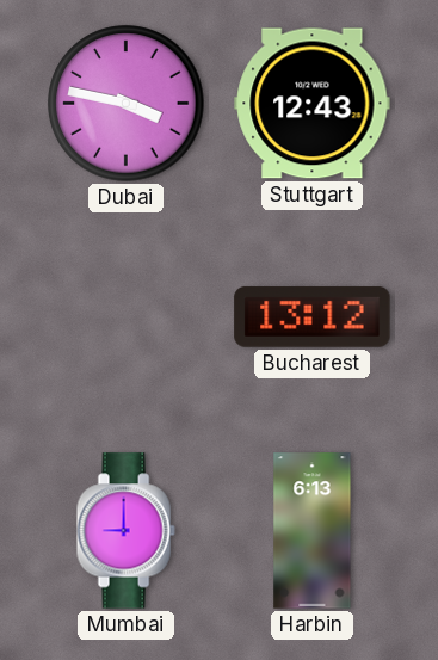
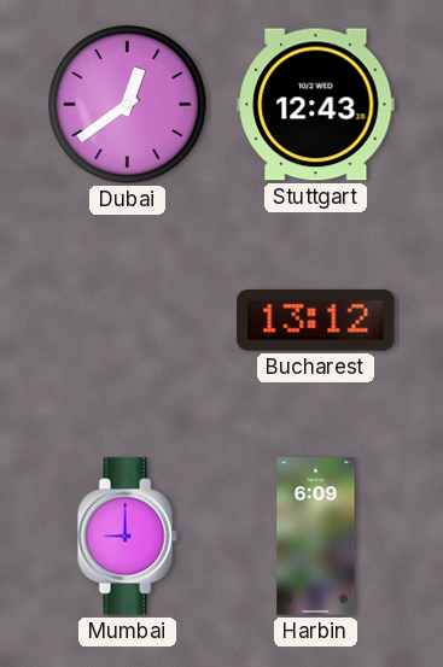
Dubai: 3:47 -> 12:39
Harbin: 6:13 -> 6:09
